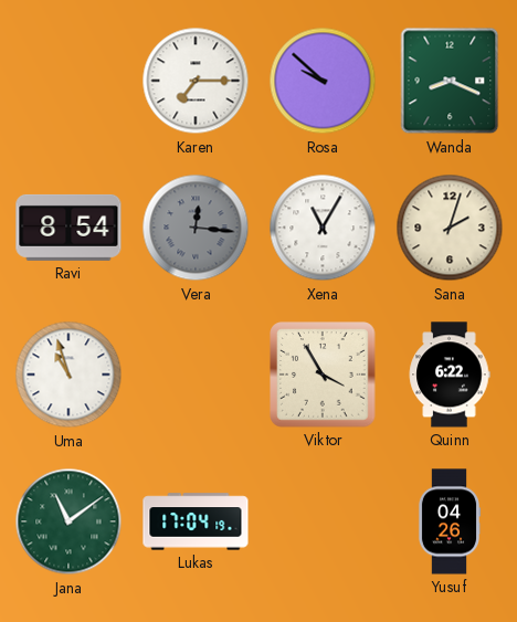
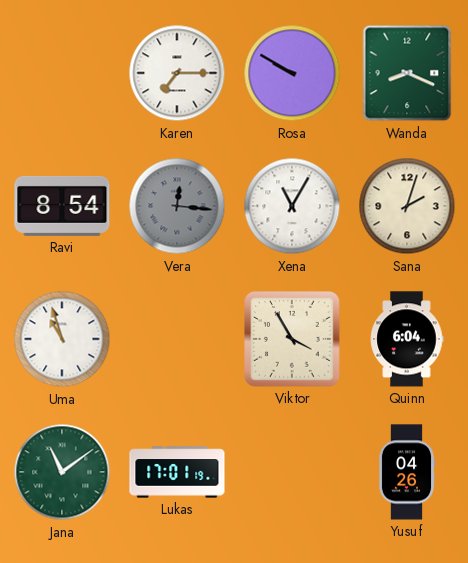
Rosa: 9:52 -> 9:50
Quinn: 6:22 -> 6:04
Lukas: 17:04 -> 17:01
